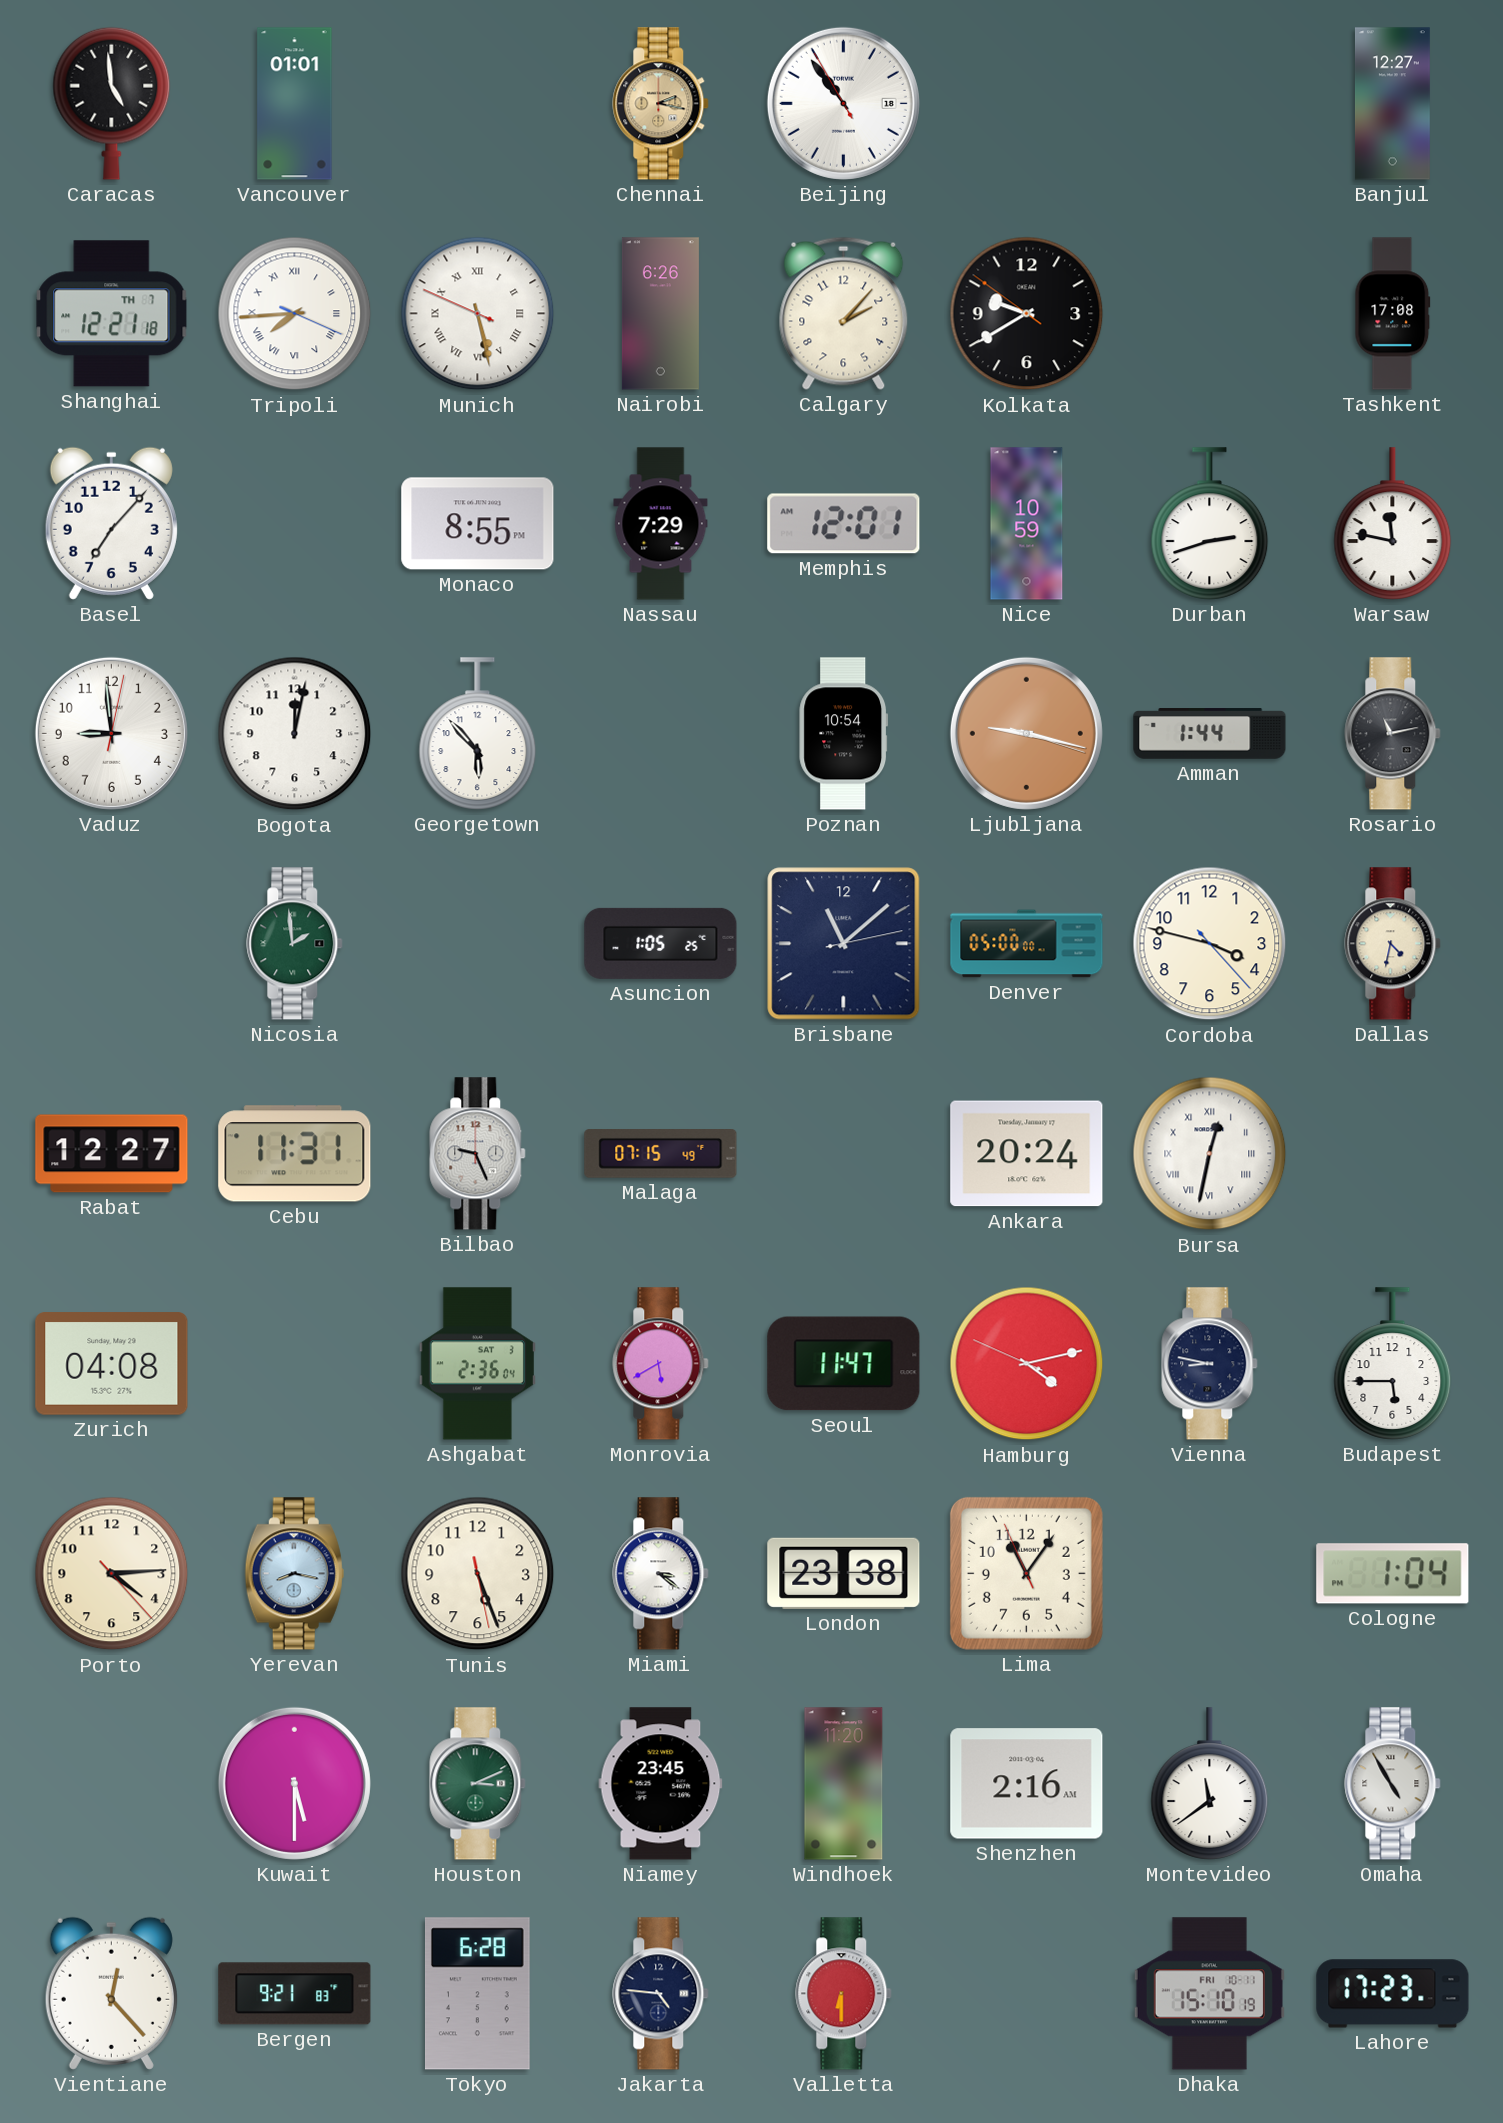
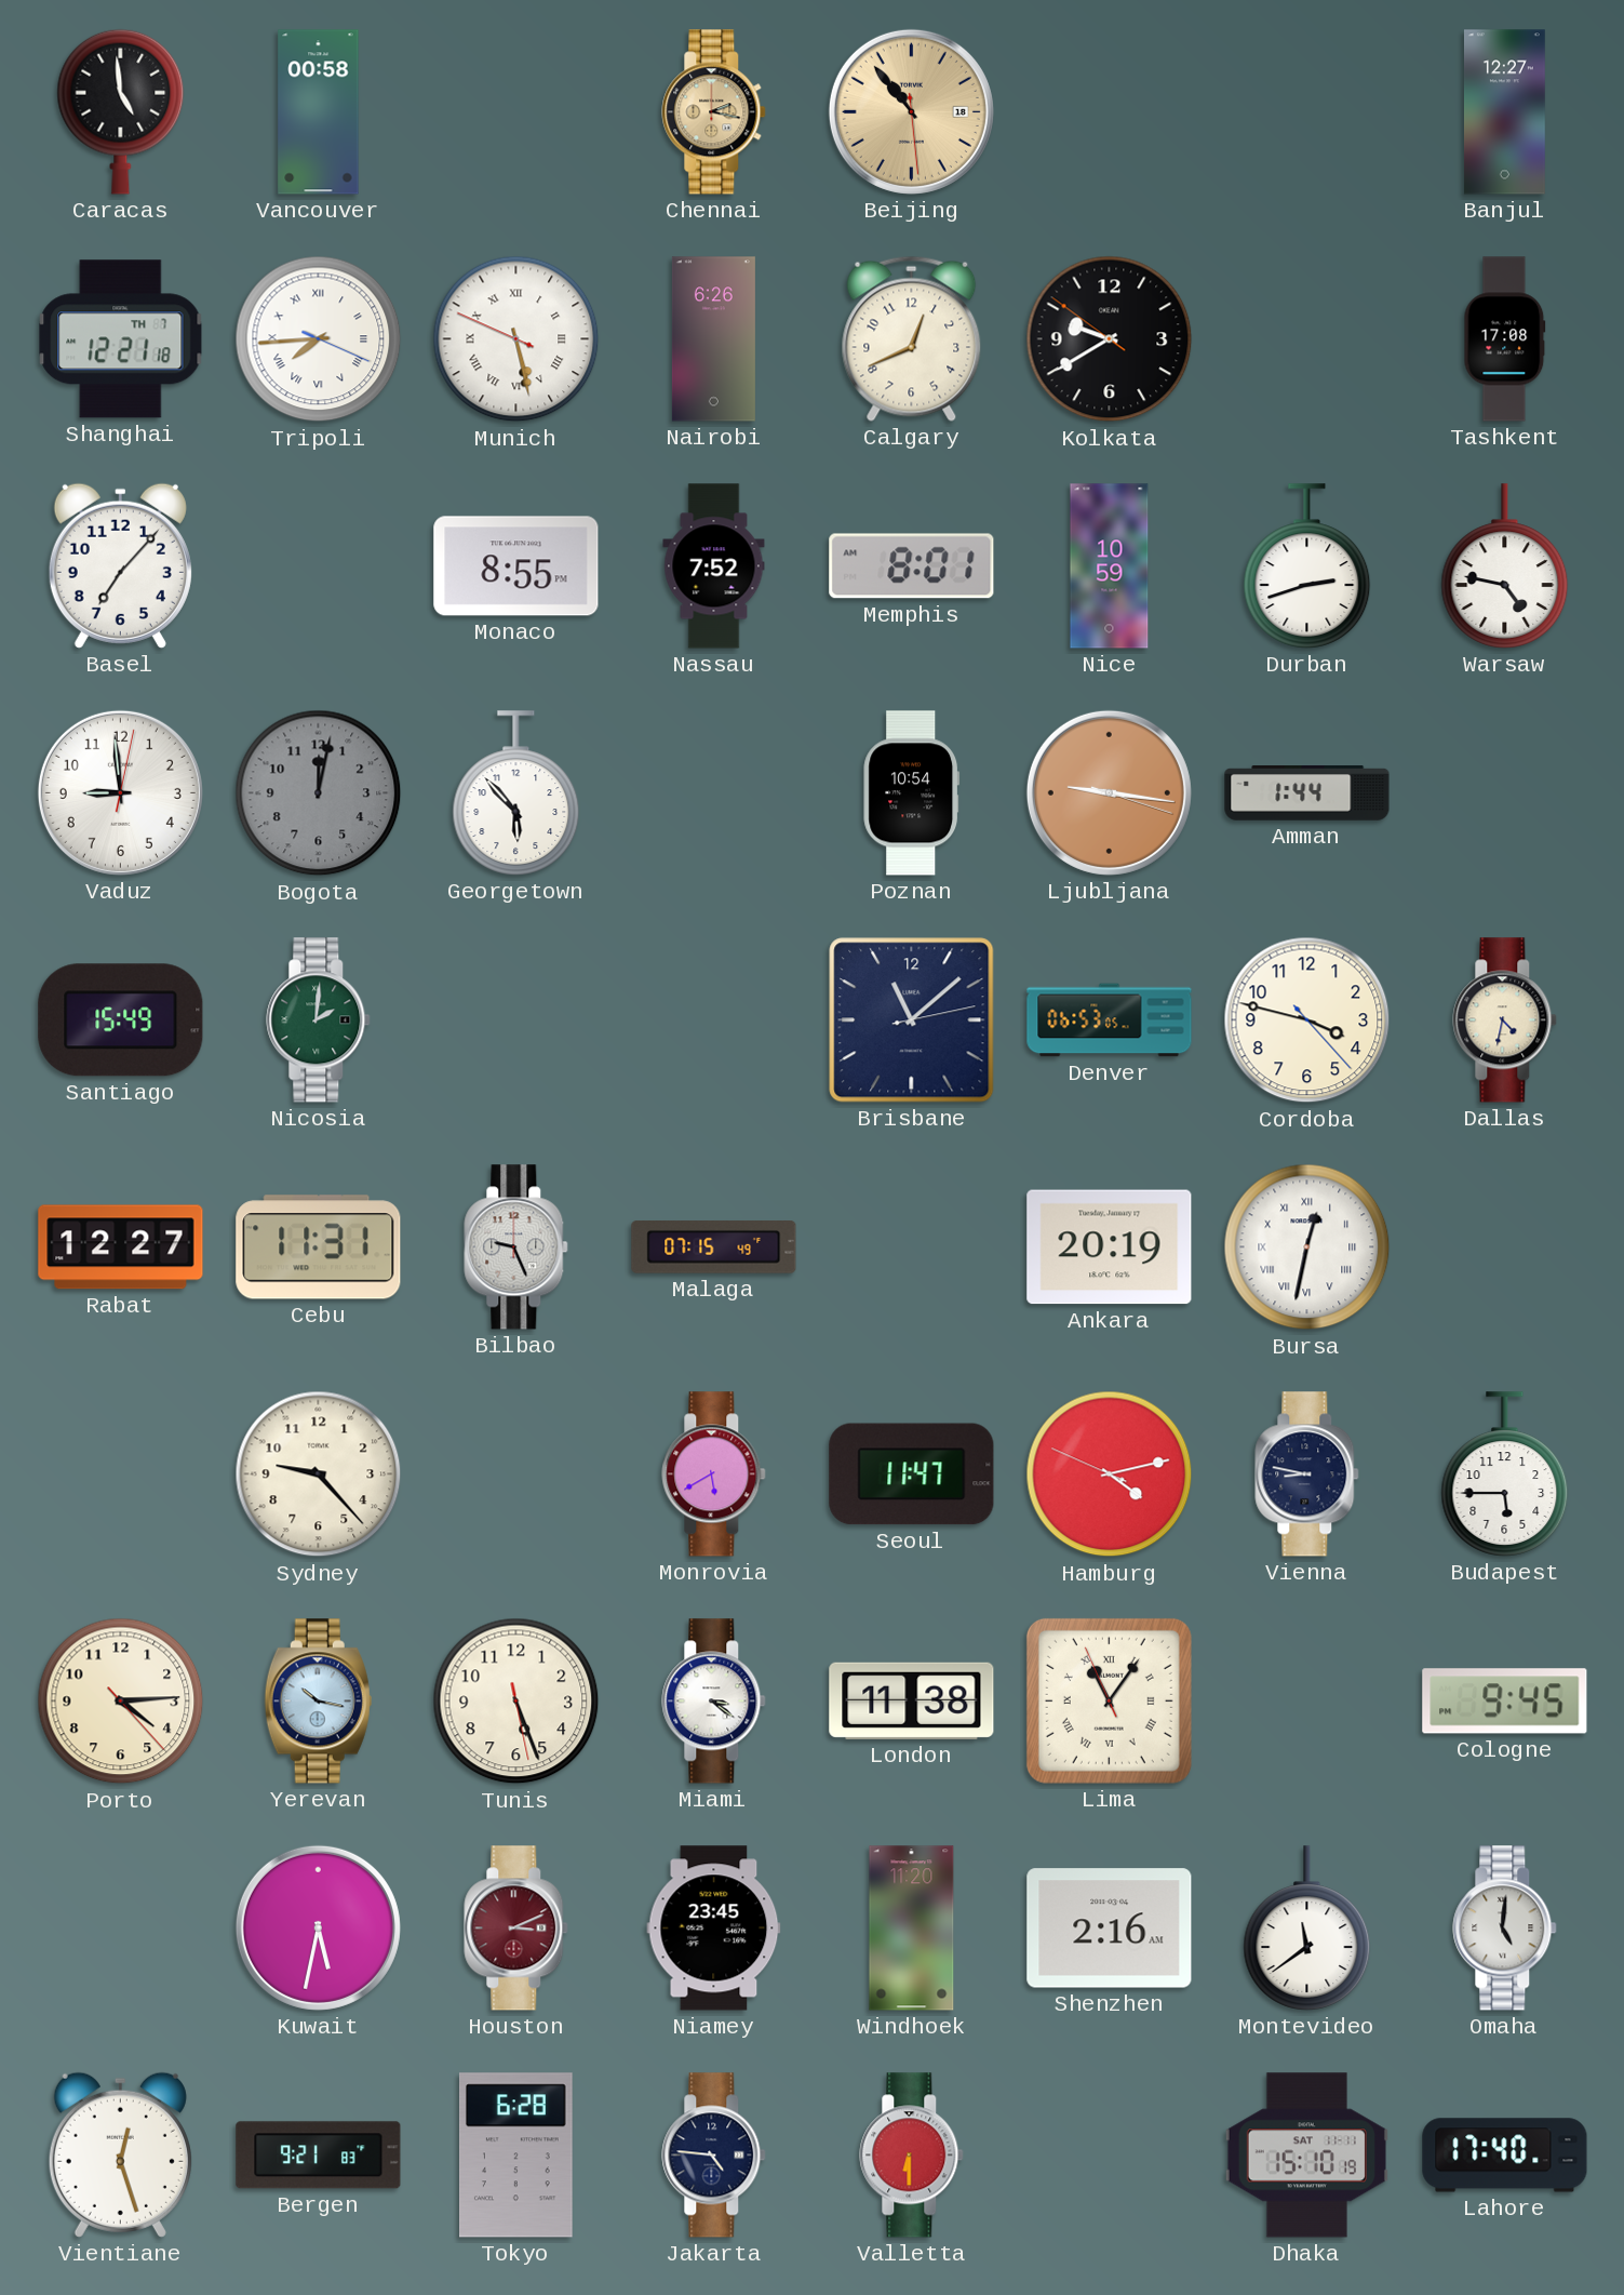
Vancouver: 01:01 -> 00:58
Beijing: 10:53:55 -> 10:53:29
Beijing dial: white -> champagne
Calgary: 2:07 -> 12:41
Nassau: 7:29 -> 7:52
Memphis: 12:01 -> 8:01
Warsaw: 11:47 -> 4:47
Bogota dial: white -> grey
Ljubljana: 9:17 -> 9:16
Rosario: 11:13 -> none
Santiago: none -> 15:49
Nicosia: 1:59 -> 2:01
Asuncion: 1:05 -> none
Denver: 05:00 -> 06:53
Ankara: 20:24 -> 20:19
Zurich: 04:08 -> none
Sydney: none -> 9:23
Ashgabat: 2:36 -> none
Yerevan: 8:17 -> 10:17
London: 23:38 -> 11:38
Lima numerals: Arabic -> Roman
Cologne: 1:04 -> 9:45
Kuwait: 5:30 -> 5:32
Houston dial: green -> burgundy
Omaha: 4:55 -> 5:01
Vientiane: 12:23 -> 12:27
Dhaka date: FRI 10-11 -> SAT 11-11
Lahore: 17:23 -> 17:40
